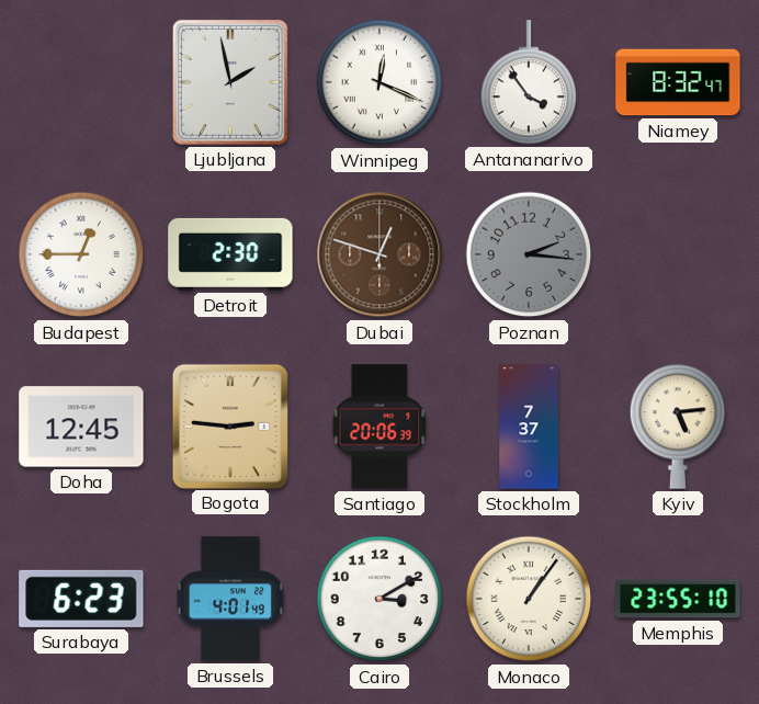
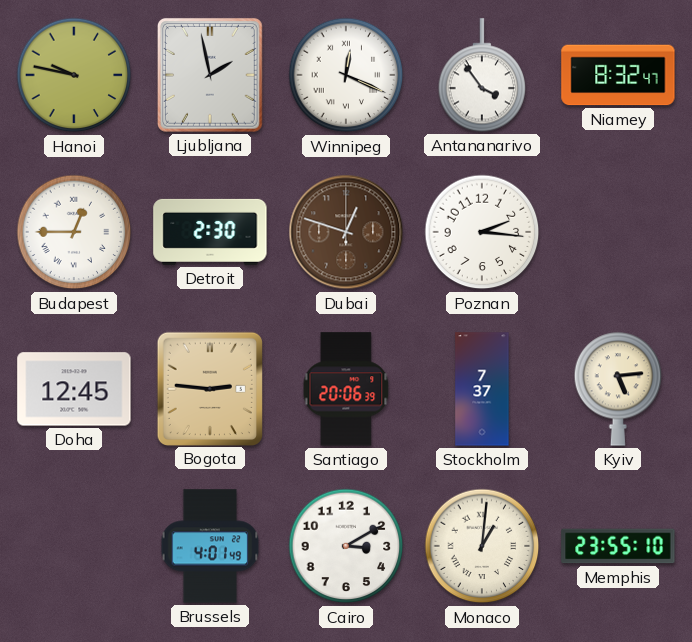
Hanoi: none -> 9:47
Poznan dial: grey -> white
Surabaya: 6:23 -> none
Monaco: 1:06 -> 1:01
